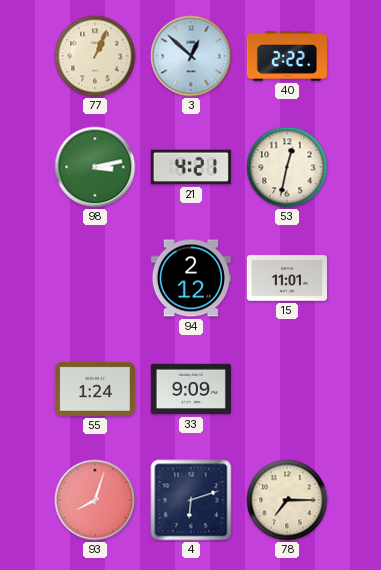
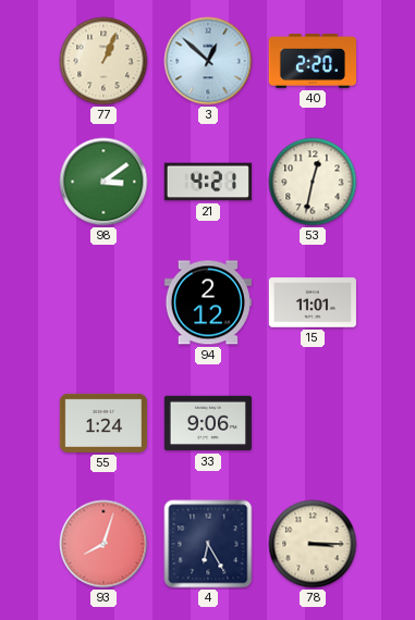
40: 2:22 -> 2:20
98: 3:13 -> 3:09
33: 9:09 -> 9:06
4: 6:12 -> 6:25
78: 7:15 -> 3:15
